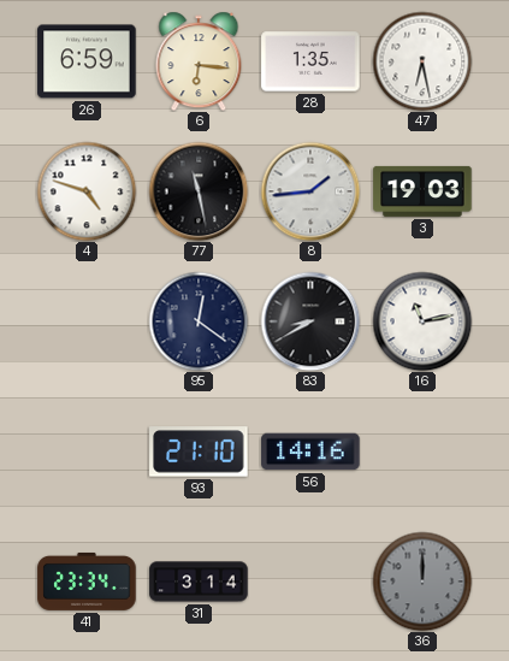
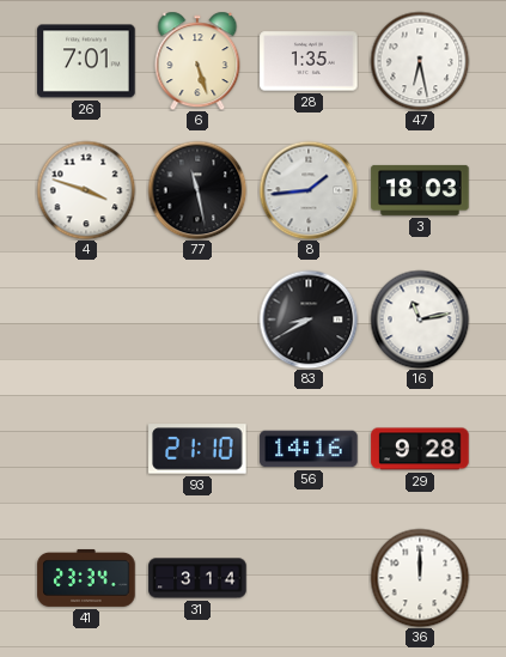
26: 6:59 -> 7:01
6: 6:16 -> 5:27
4: 4:48 -> 3:48
3: 19:03 -> 18:03
95: 12:21 -> none
29: none -> 9:28
36 dial: grey -> white
